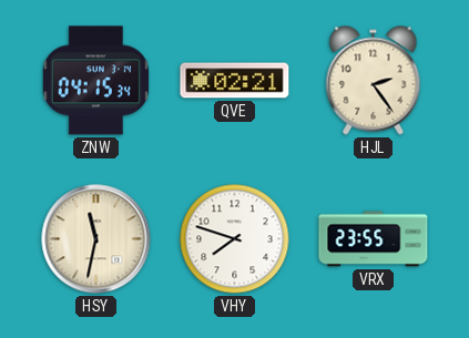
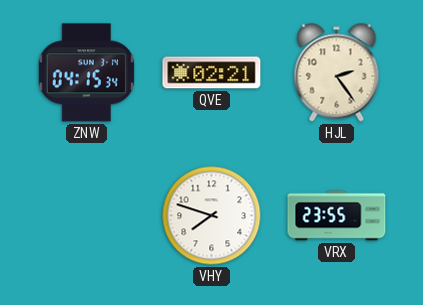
HSY: 11:32 -> none
